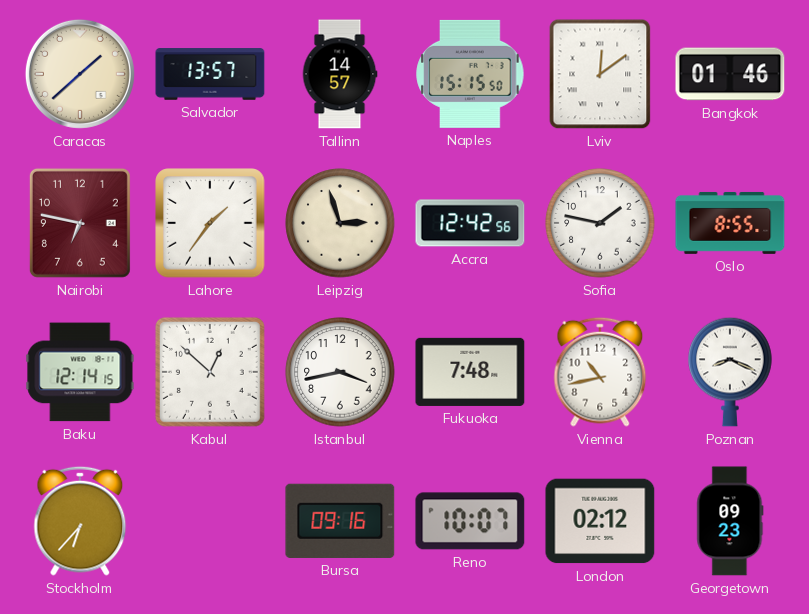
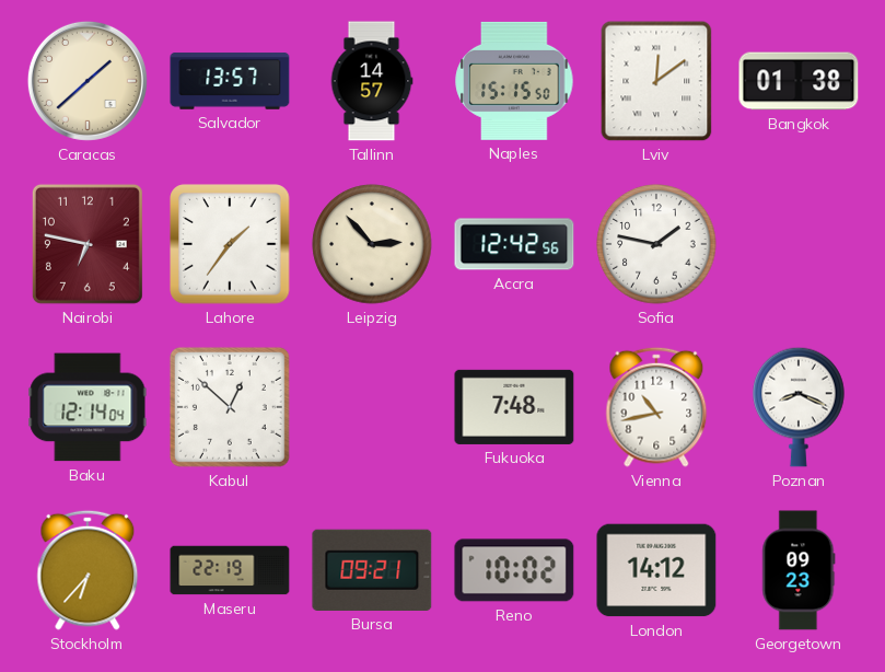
Bangkok: 01:46 -> 01:38
Leipzig: 2:57 -> 2:53
Oslo: 8:55 -> none
Baku: 12:14:15 -> 12:14:04
Istanbul: 3:43 -> none
Maseru: none -> 22:19
Bursa: 09:16 -> 09:21
Reno: 10:07 -> 10:02
London: 02:12 -> 14:12
